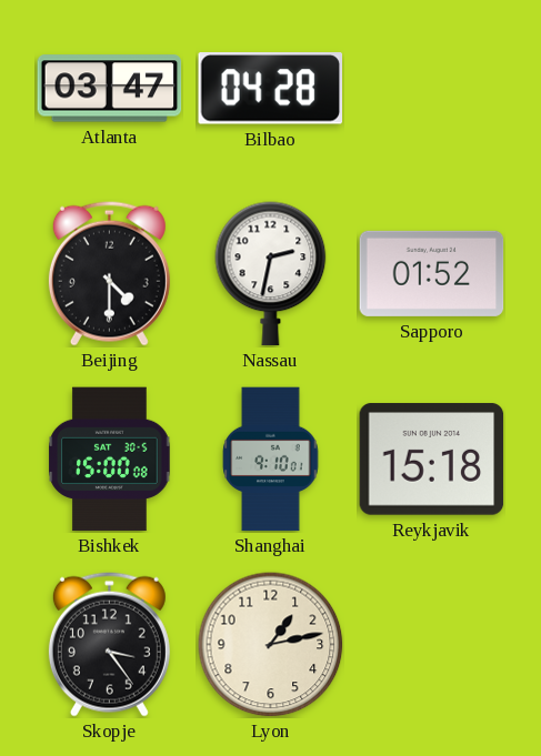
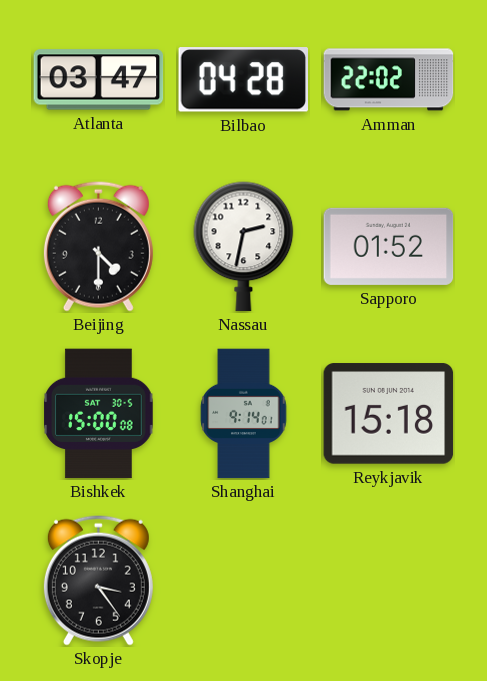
Amman: none -> 22:02
Shanghai: 9:10 -> 9:14
Lyon: 1:13 -> none
